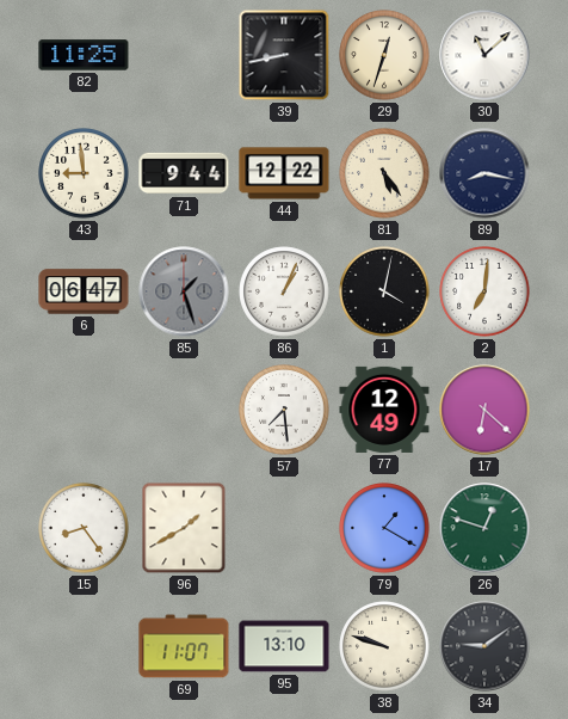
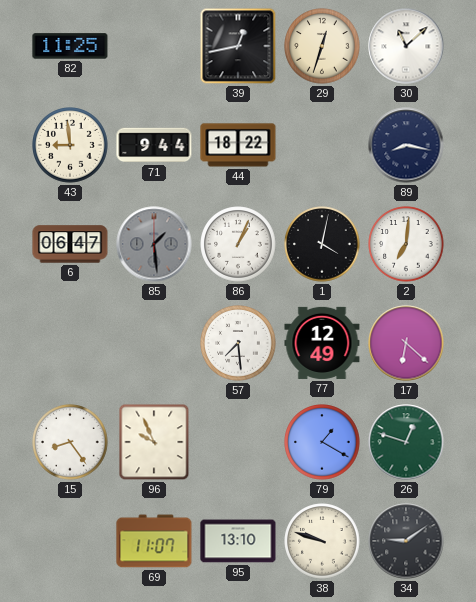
39: 8:43 -> 12:43
44: 12:22 -> 18:22
81: 5:24 -> none
85: 1:27 -> 1:29
96: 1:40 -> 9:56
